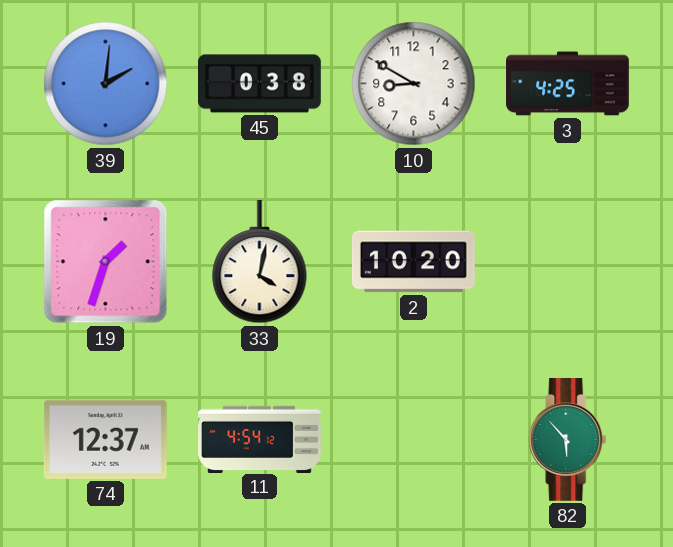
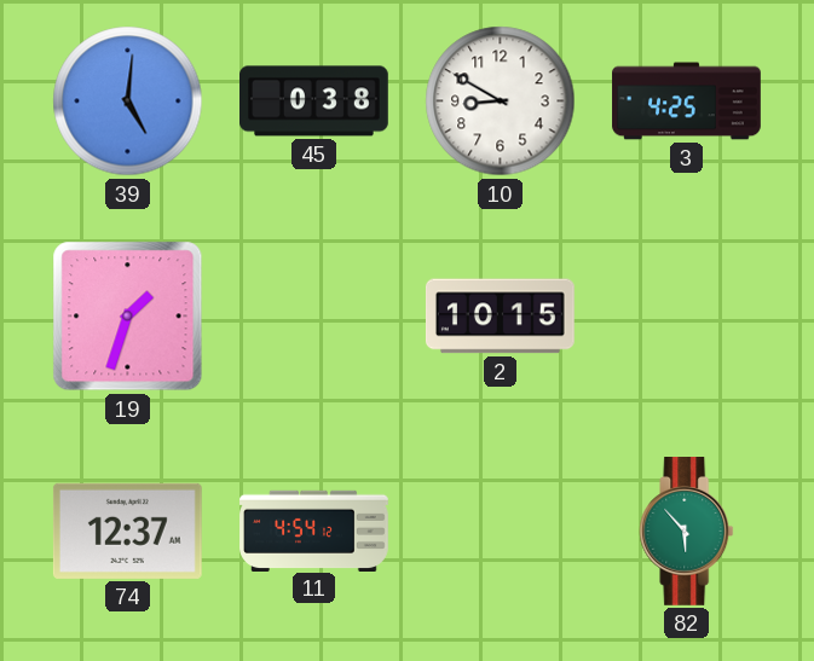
39: 2:01 -> 5:01
33: 4:02 -> none
2: 10:20 -> 10:15
